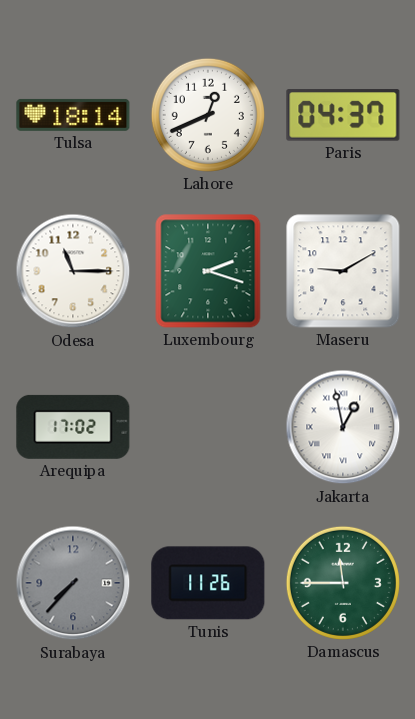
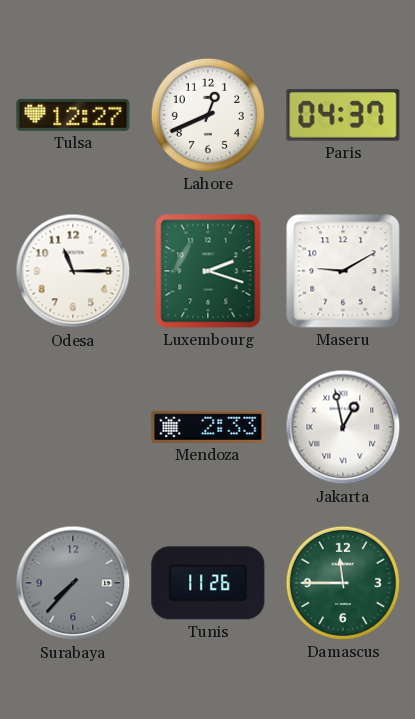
Tulsa: 18:14 -> 12:27
Arequipa: 17:02 -> none
Mendoza: none -> 2:33
